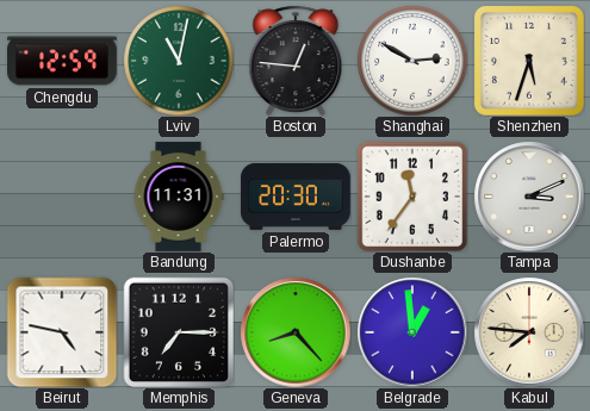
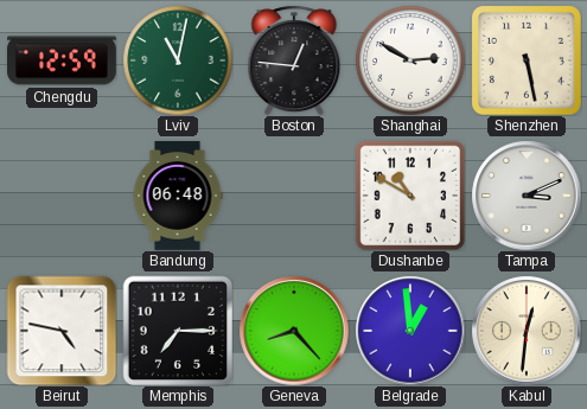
Shenzhen: 5:33 -> 5:28
Bandung: 11:31 -> 06:48
Palermo: 20:30 -> none
Dushanbe: 11:36 -> 10:50
Kabul: 7:46 -> 12:31
